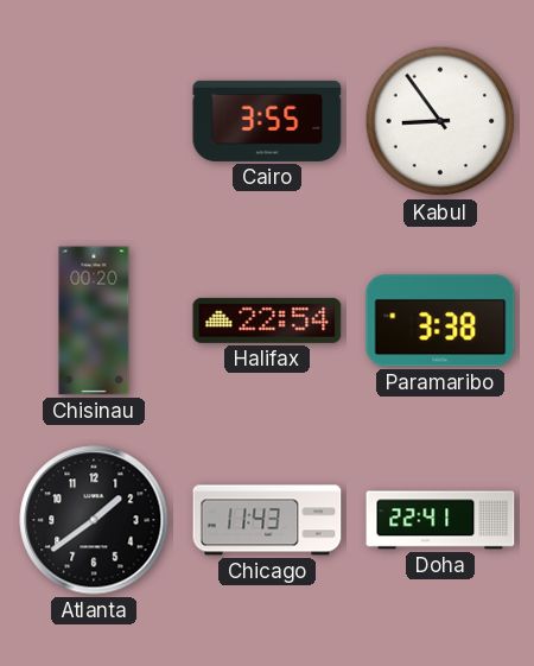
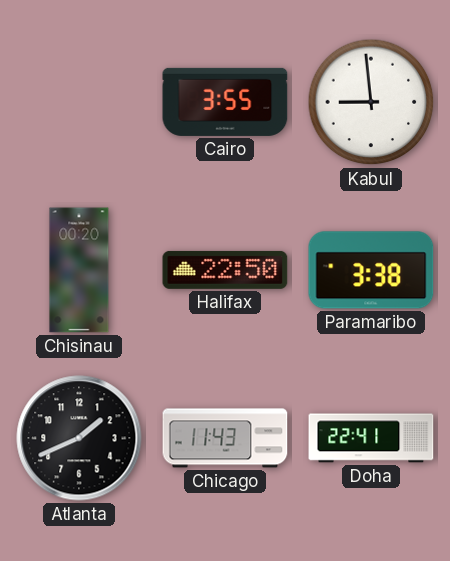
Kabul: 8:54 -> 8:59
Halifax: 22:54 -> 22:50
Atlanta: 1:39 -> 1:41
